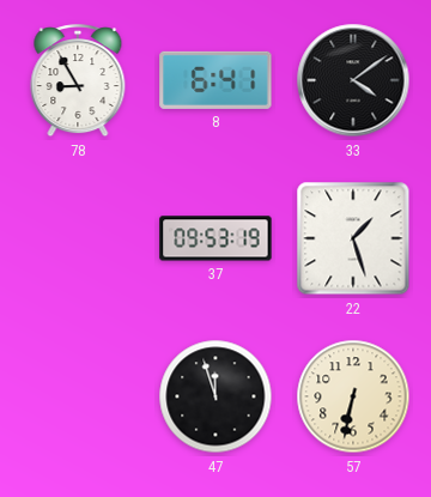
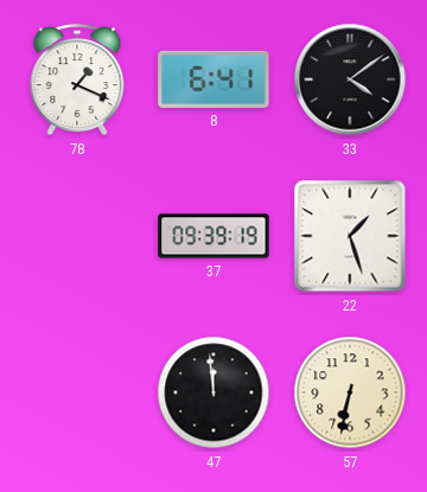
78: 8:55 -> 1:19
37: 09:53 -> 09:39
47: 11:57 -> 11:59
